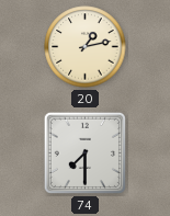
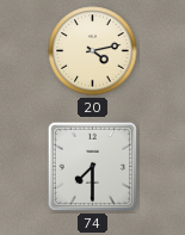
20: 1:13 -> 4:13
